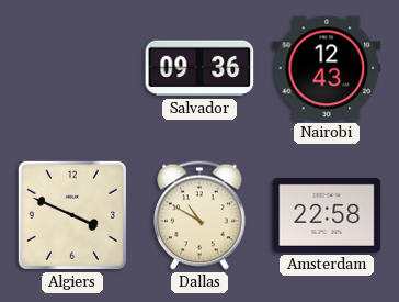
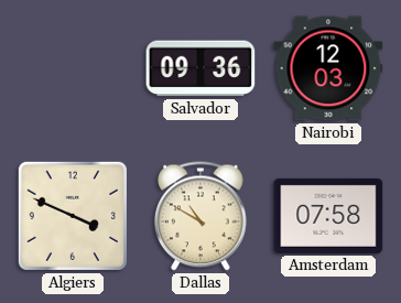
Nairobi: 12:43 -> 12:03
Amsterdam: 22:58 -> 07:58
